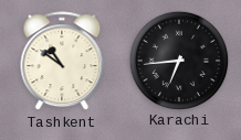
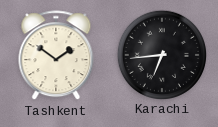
Tashkent: 10:51 -> 1:51
